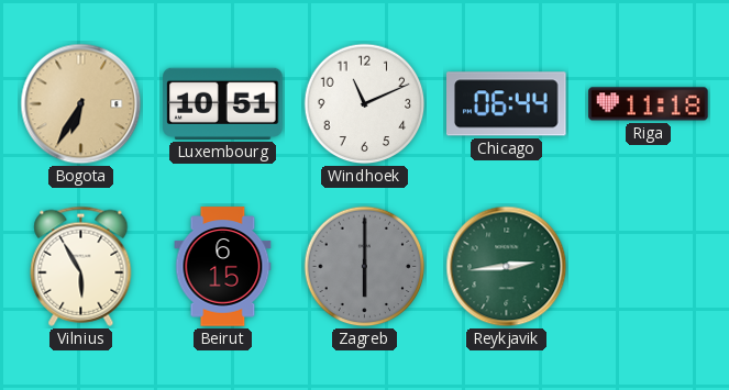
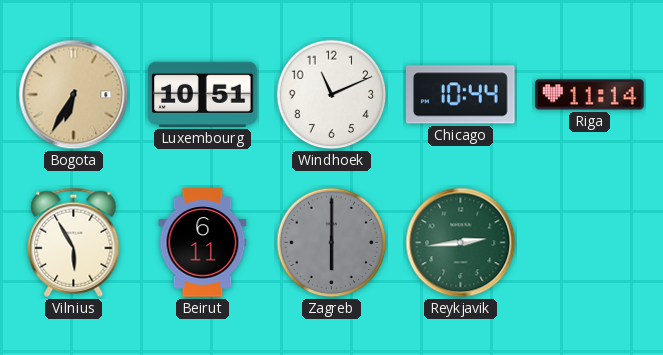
Chicago: 06:44 -> 10:44
Riga: 11:18 -> 11:14
Beirut: 6:15 -> 6:11
